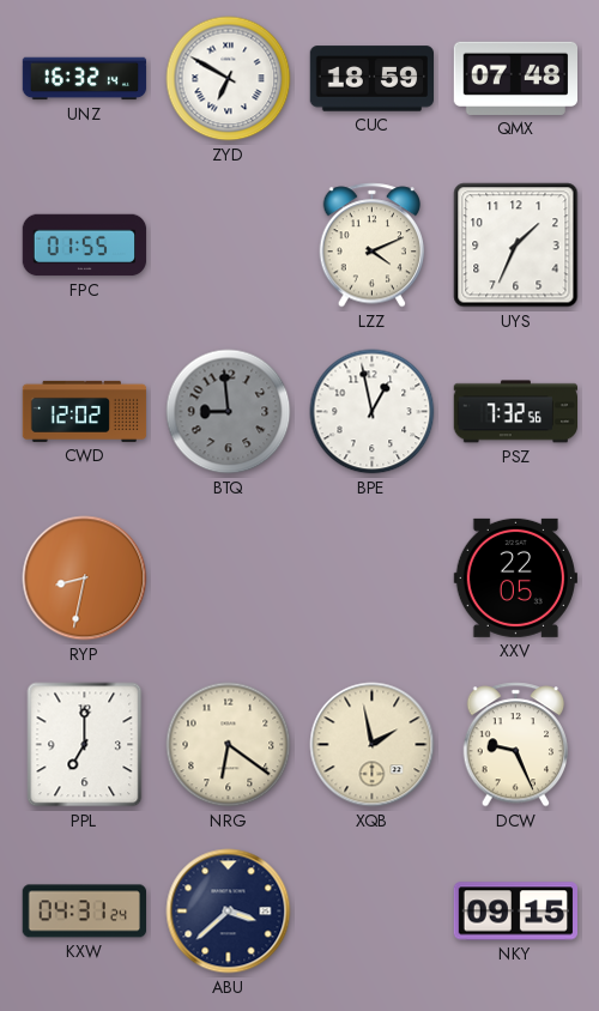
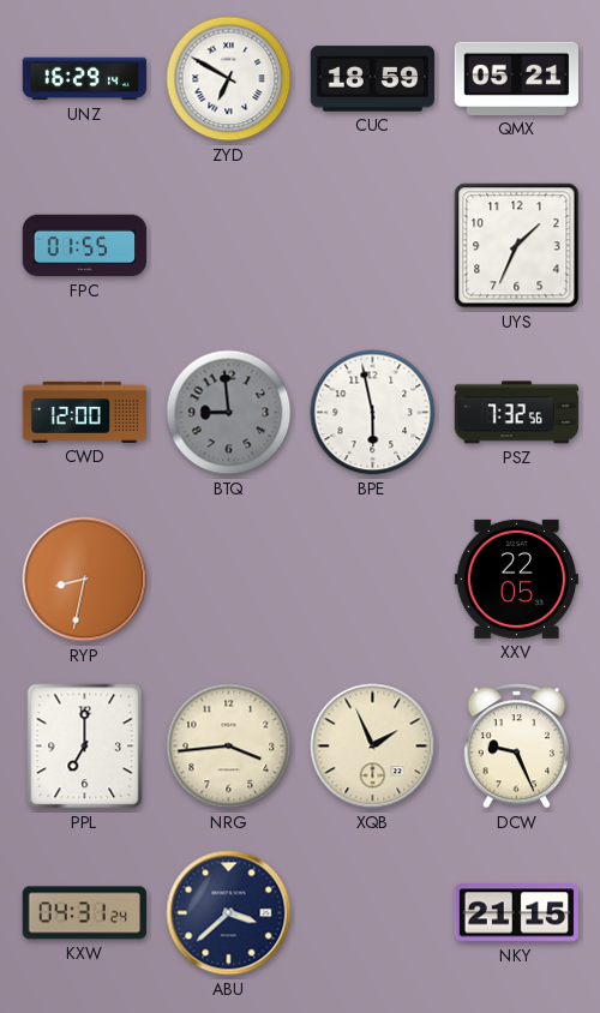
UNZ: 16:32 -> 16:29
QMX: 07:48 -> 05:21
LZZ: 4:11 -> none
CWD: 12:02 -> 12:00
BPE: 12:58 -> 5:58
NRG: 6:21 -> 3:44
XQB: 1:58 -> 1:56
NKY: 09:15 -> 21:15
